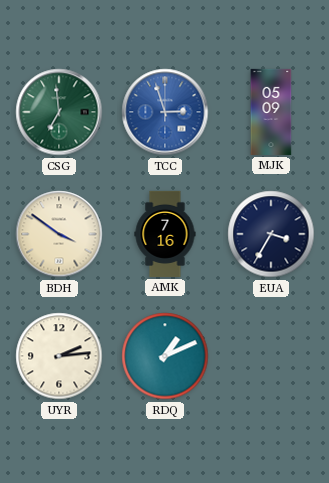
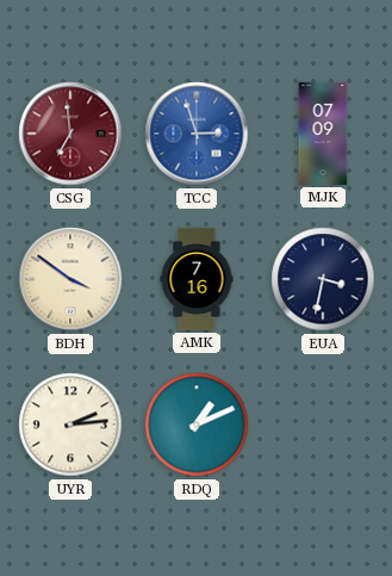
CSG dial: green -> burgundy
MJK: 05:09 -> 07:09
EUA: 3:35 -> 3:32
